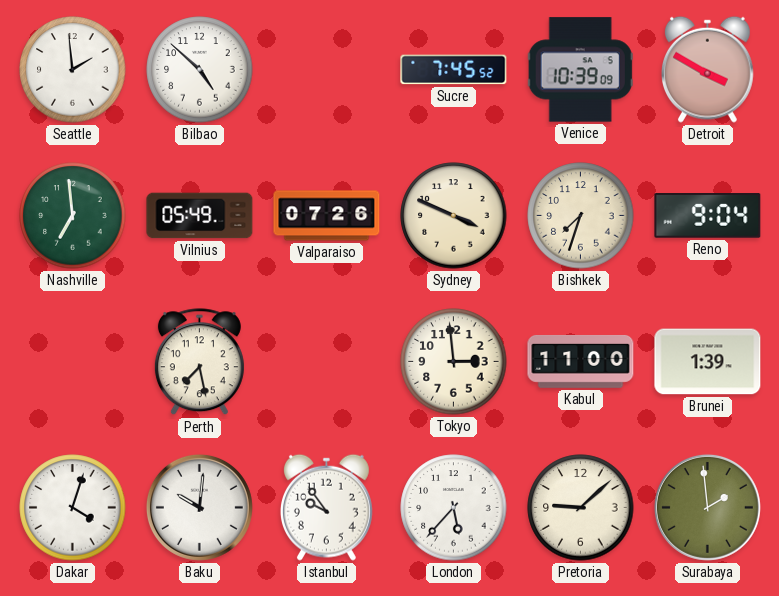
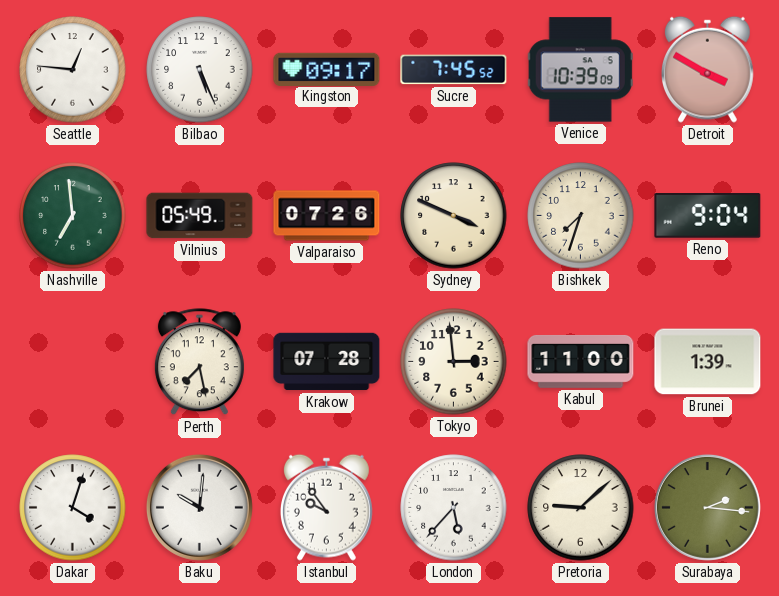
Seattle: 1:59 -> 12:46
Bilbao: 4:52 -> 5:26
Kingston: none -> 09:17
Krakow: none -> 07:28
Surabaya: 1:59 -> 2:16
